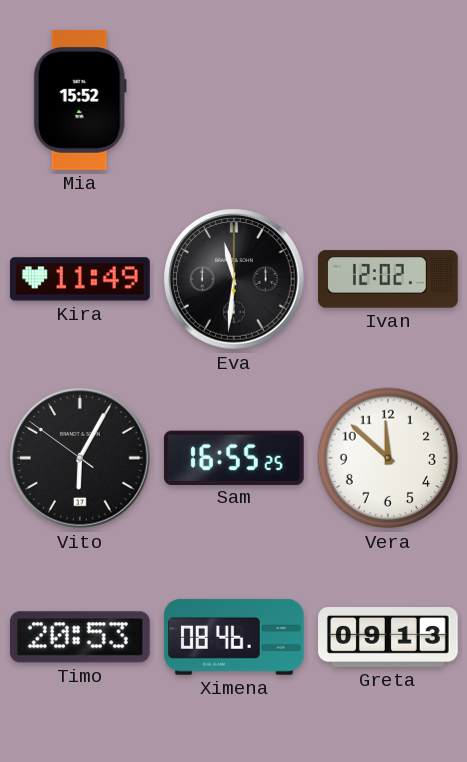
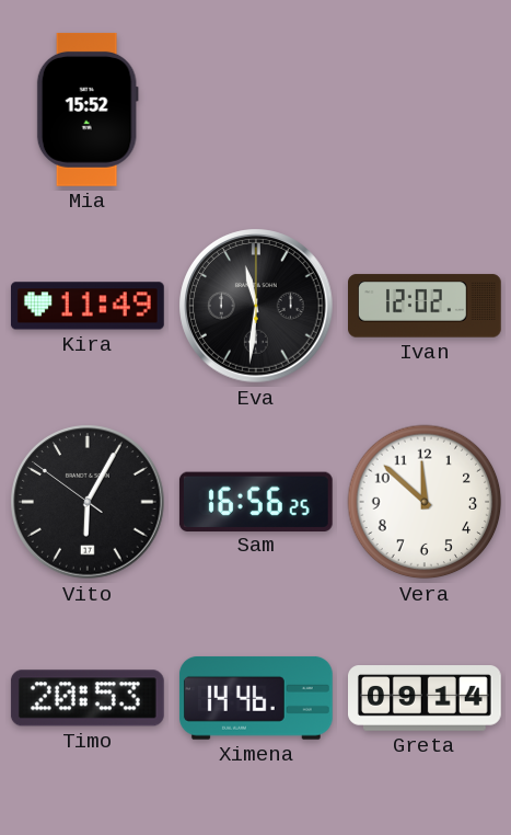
Sam: 16:55 -> 16:56
Ximena: 08:46 -> 14:46
Greta: 09:13 -> 09:14
